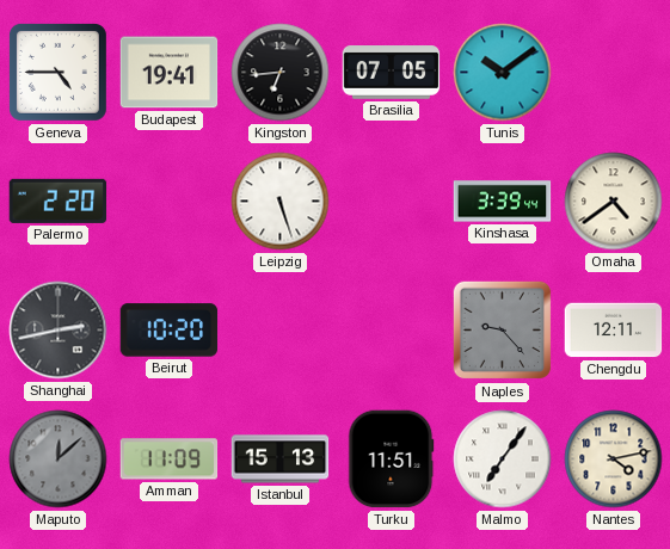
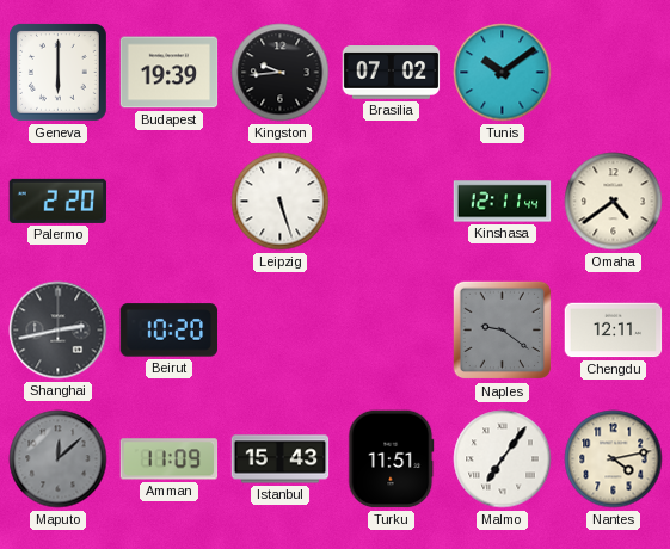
Geneva: 4:45 -> 6:00
Budapest: 19:41 -> 19:39
Kingston: 6:44 -> 9:44
Brasilia: 07:05 -> 07:02
Kinshasa: 3:39 -> 12:11
Naples: 9:23 -> 9:21
Istanbul: 15:13 -> 15:43
